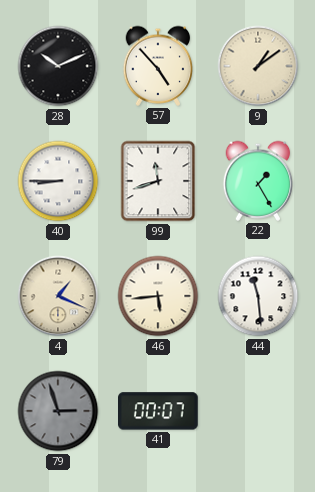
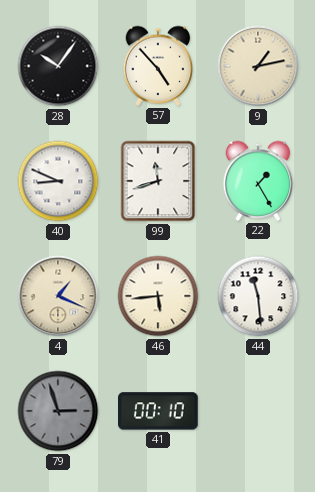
28: 10:11 -> 10:06
9: 1:09 -> 1:13
40: 8:45 -> 8:49
41: 00:07 -> 00:10
